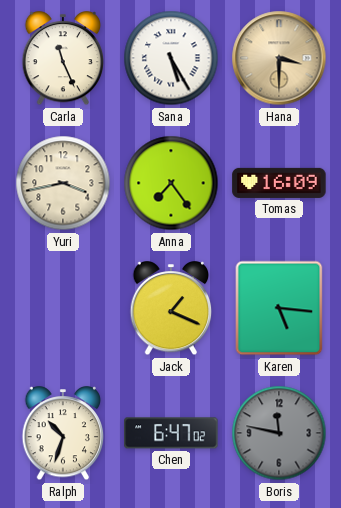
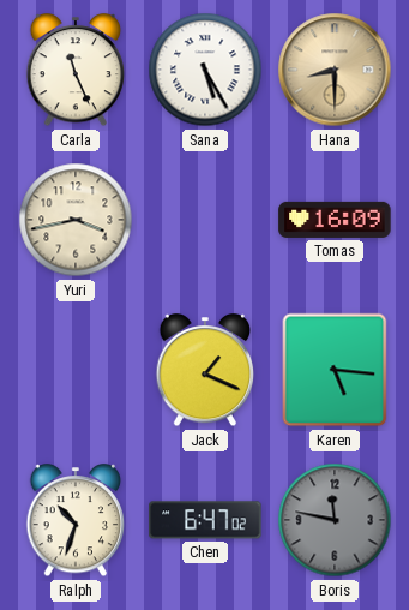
Hana: 3:30 -> 8:30
Anna: 7:24 -> none
